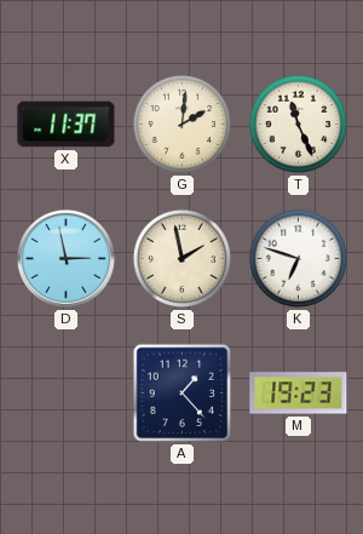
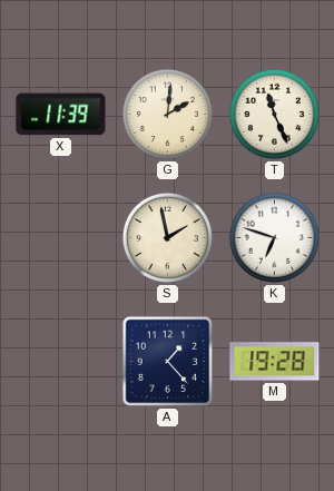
X: 11:37 -> 11:39
D: 2:58 -> none
M: 19:23 -> 19:28
